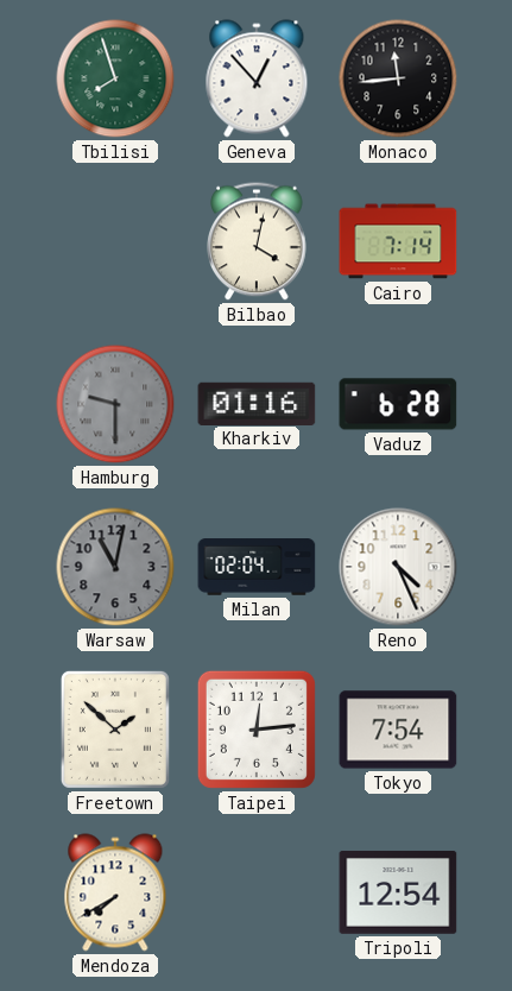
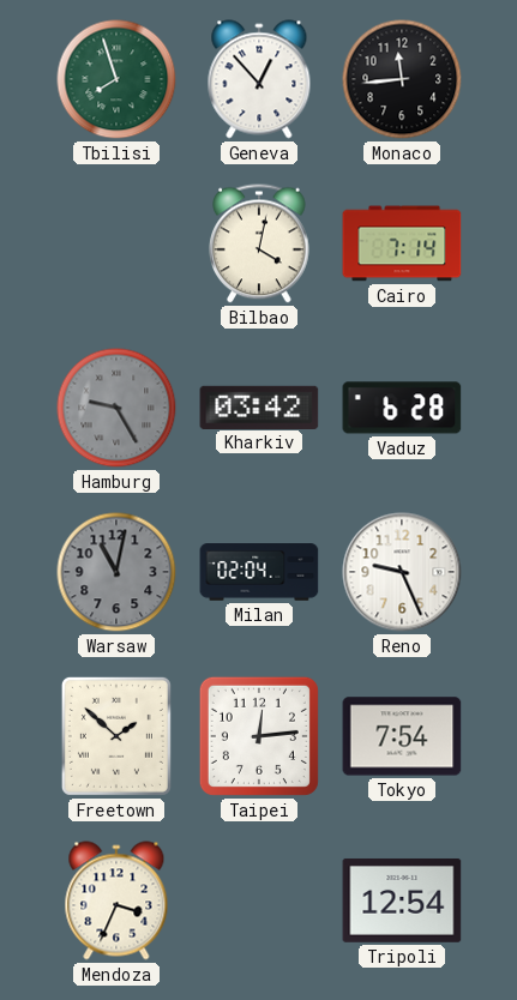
Hamburg: 9:30 -> 9:25
Kharkiv: 01:16 -> 03:42
Reno: 4:26 -> 9:26
Mendoza: 7:40 -> 3:34
